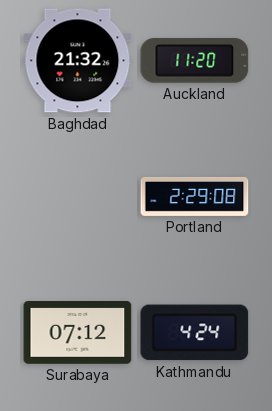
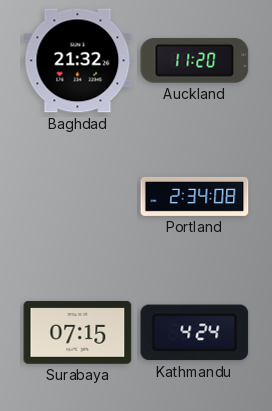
Portland: 2:29 -> 2:34
Surabaya: 07:12 -> 07:15
